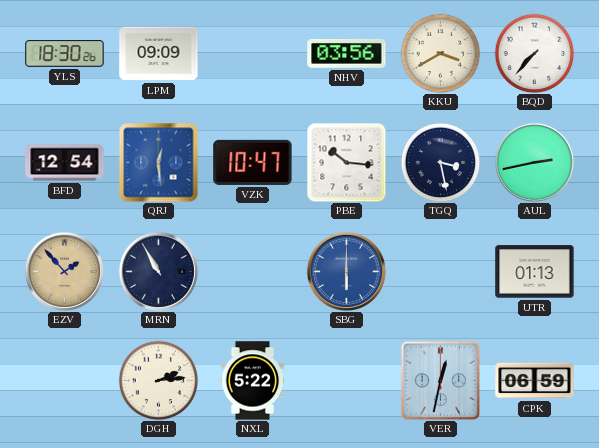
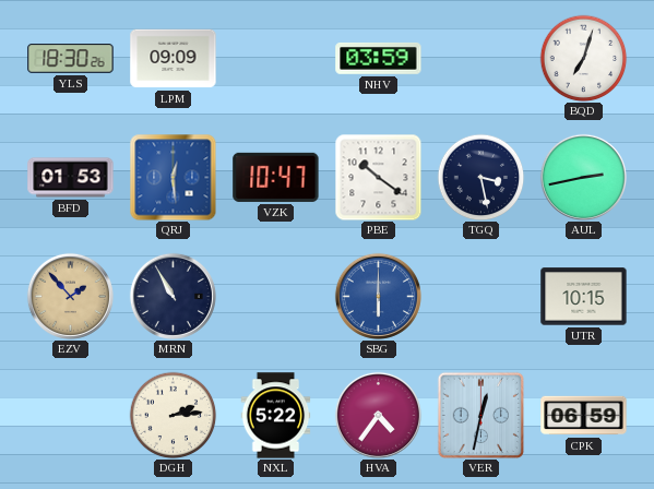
NHV: 03:56 -> 03:59
KKU: 3:40 -> none
BQD: 7:37 -> 7:03
BFD: 12:54 -> 01:53
PBE: 10:16 -> 10:21
UTR: 01:13 -> 10:15
HVA: none -> 4:36
